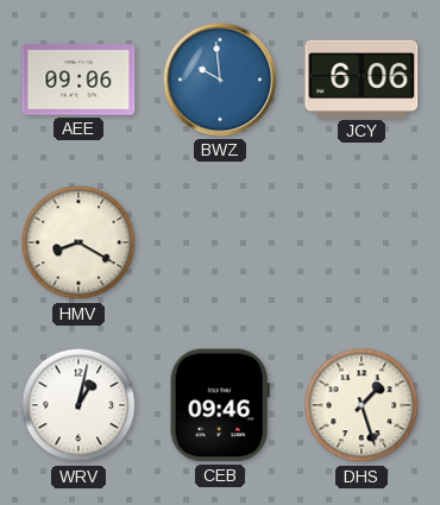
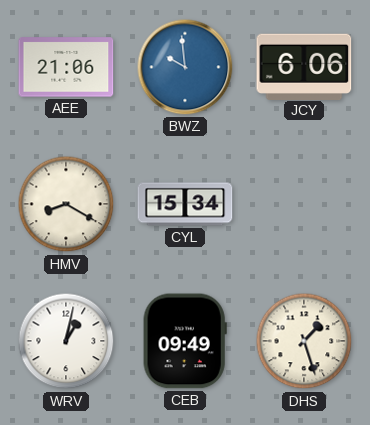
AEE: 09:06 -> 21:06
CYL: none -> 15:34
CEB: 09:46 -> 09:49
